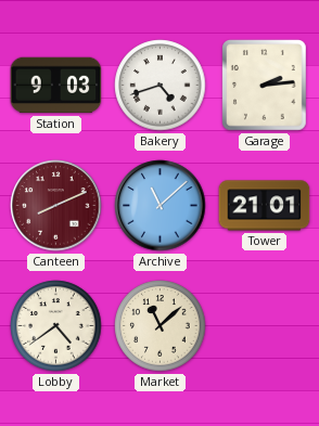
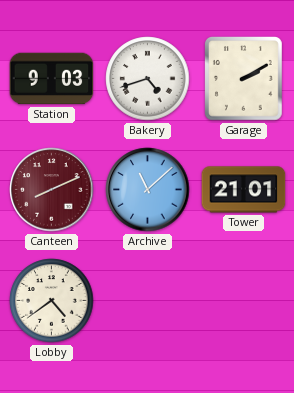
Garage: 2:14 -> 2:10
Market: 11:08 -> none
